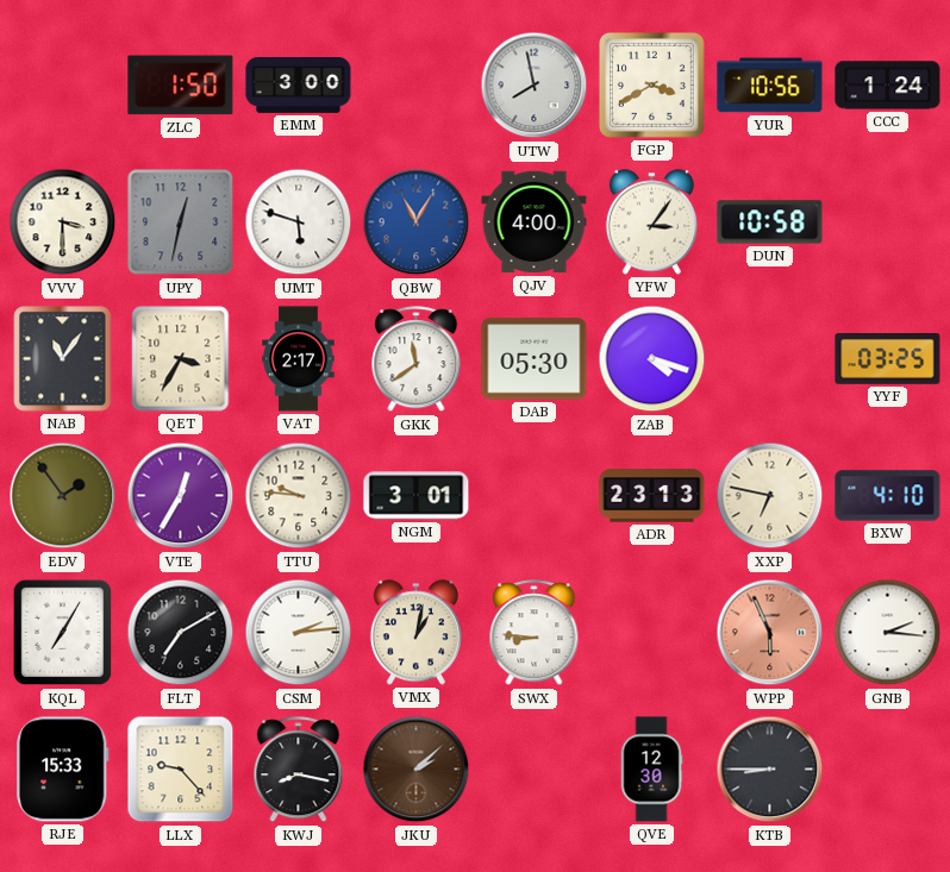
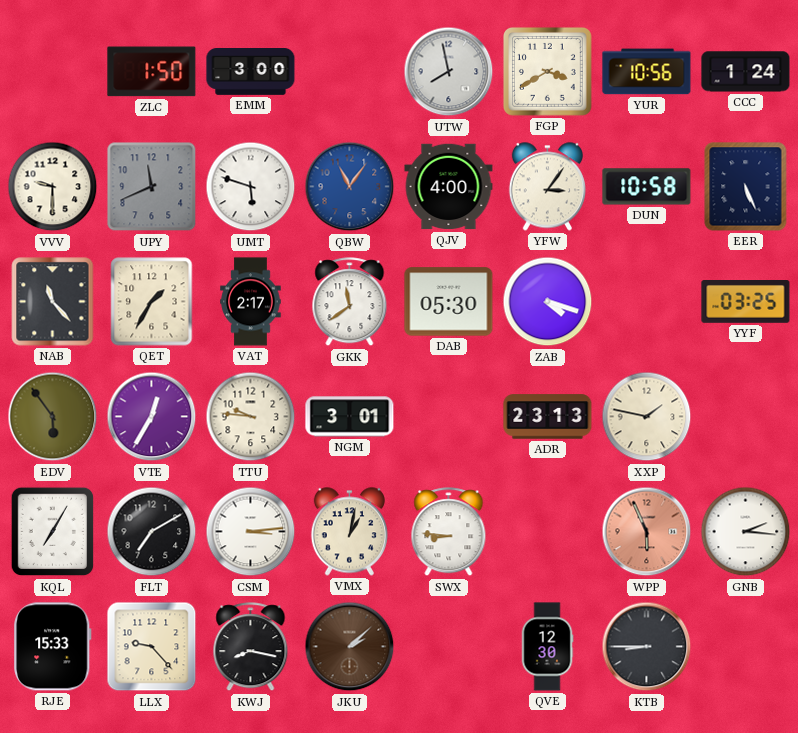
VVV: 3:30 -> 9:30
UPY: 12:32 -> 11:41
QBW: 11:05 -> 11:06
EER: none -> 5:26
NAB: 11:06 -> 11:23
QET: 3:35 -> 1:35
EDV: 1:54 -> 5:54
XXP: 6:47 -> 1:47
BXW: 4:10 -> none
CSM: 2:14 -> 3:14
